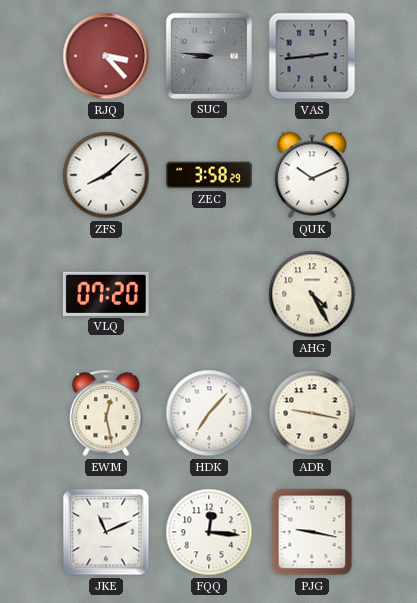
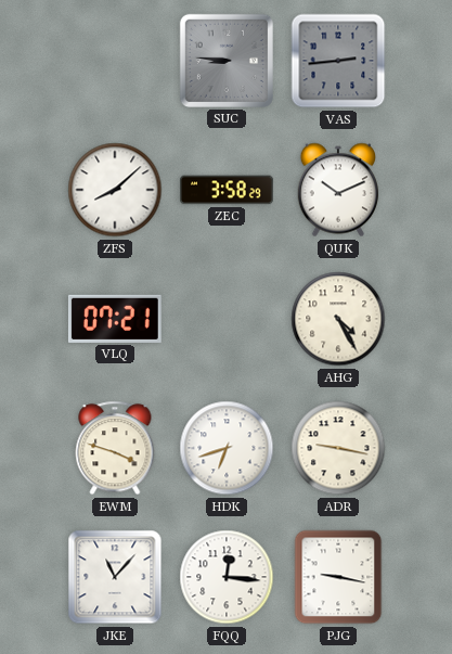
RJQ: 3:23 -> none
VLQ: 07:20 -> 07:21
EWM: 12:28 -> 3:48
HDK: 7:07 -> 6:42
JKE: 11:11 -> 11:07
